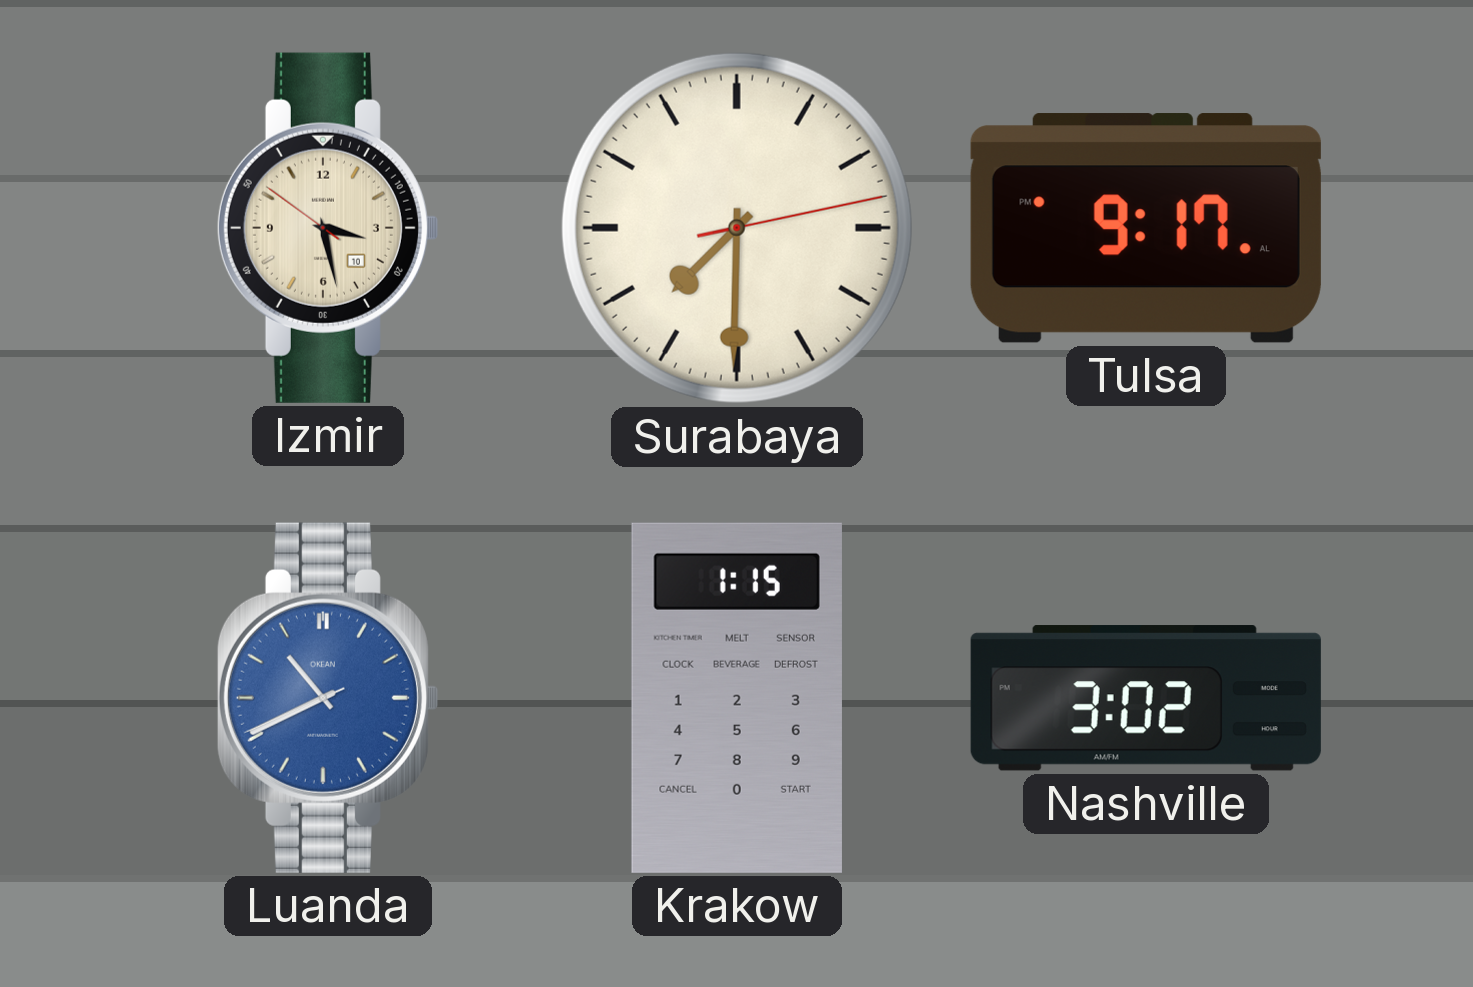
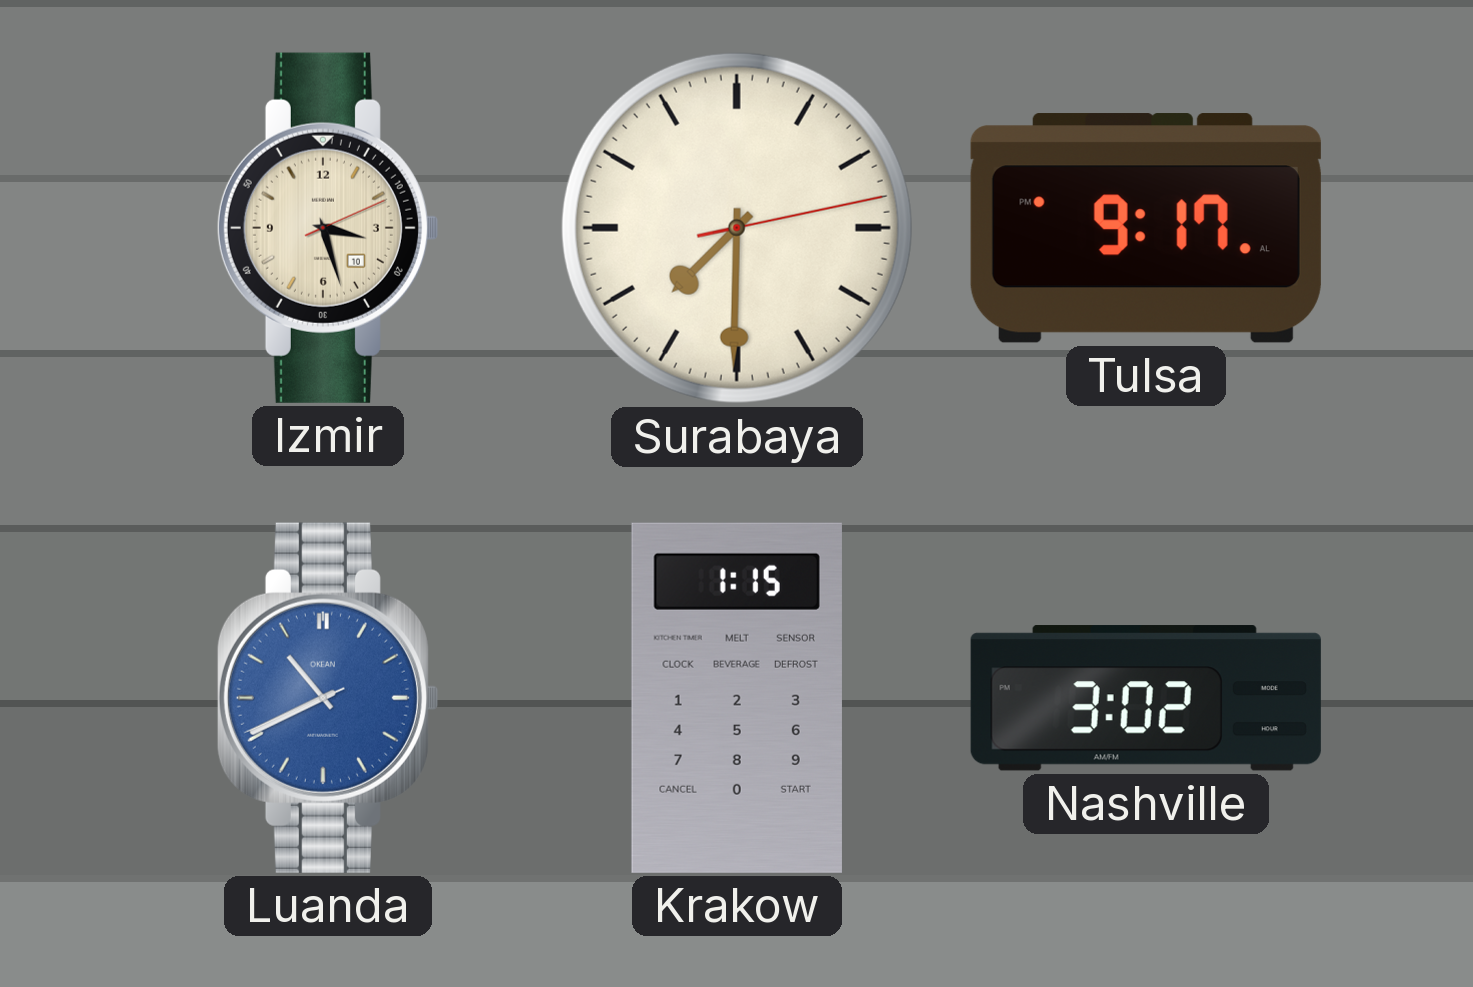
Izmir: 3:27:51 -> 3:27:11
